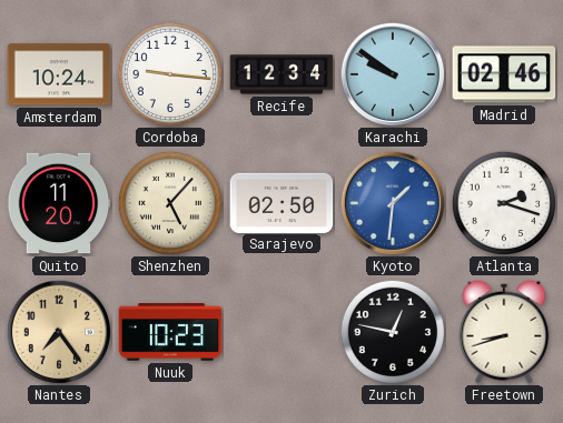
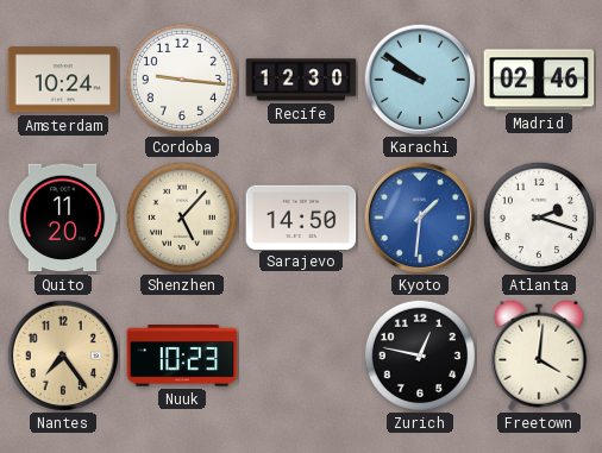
Recife: 12:34 -> 12:30
Sarajevo: 02:50 -> 14:50
Freetown: 8:42 -> 4:01
